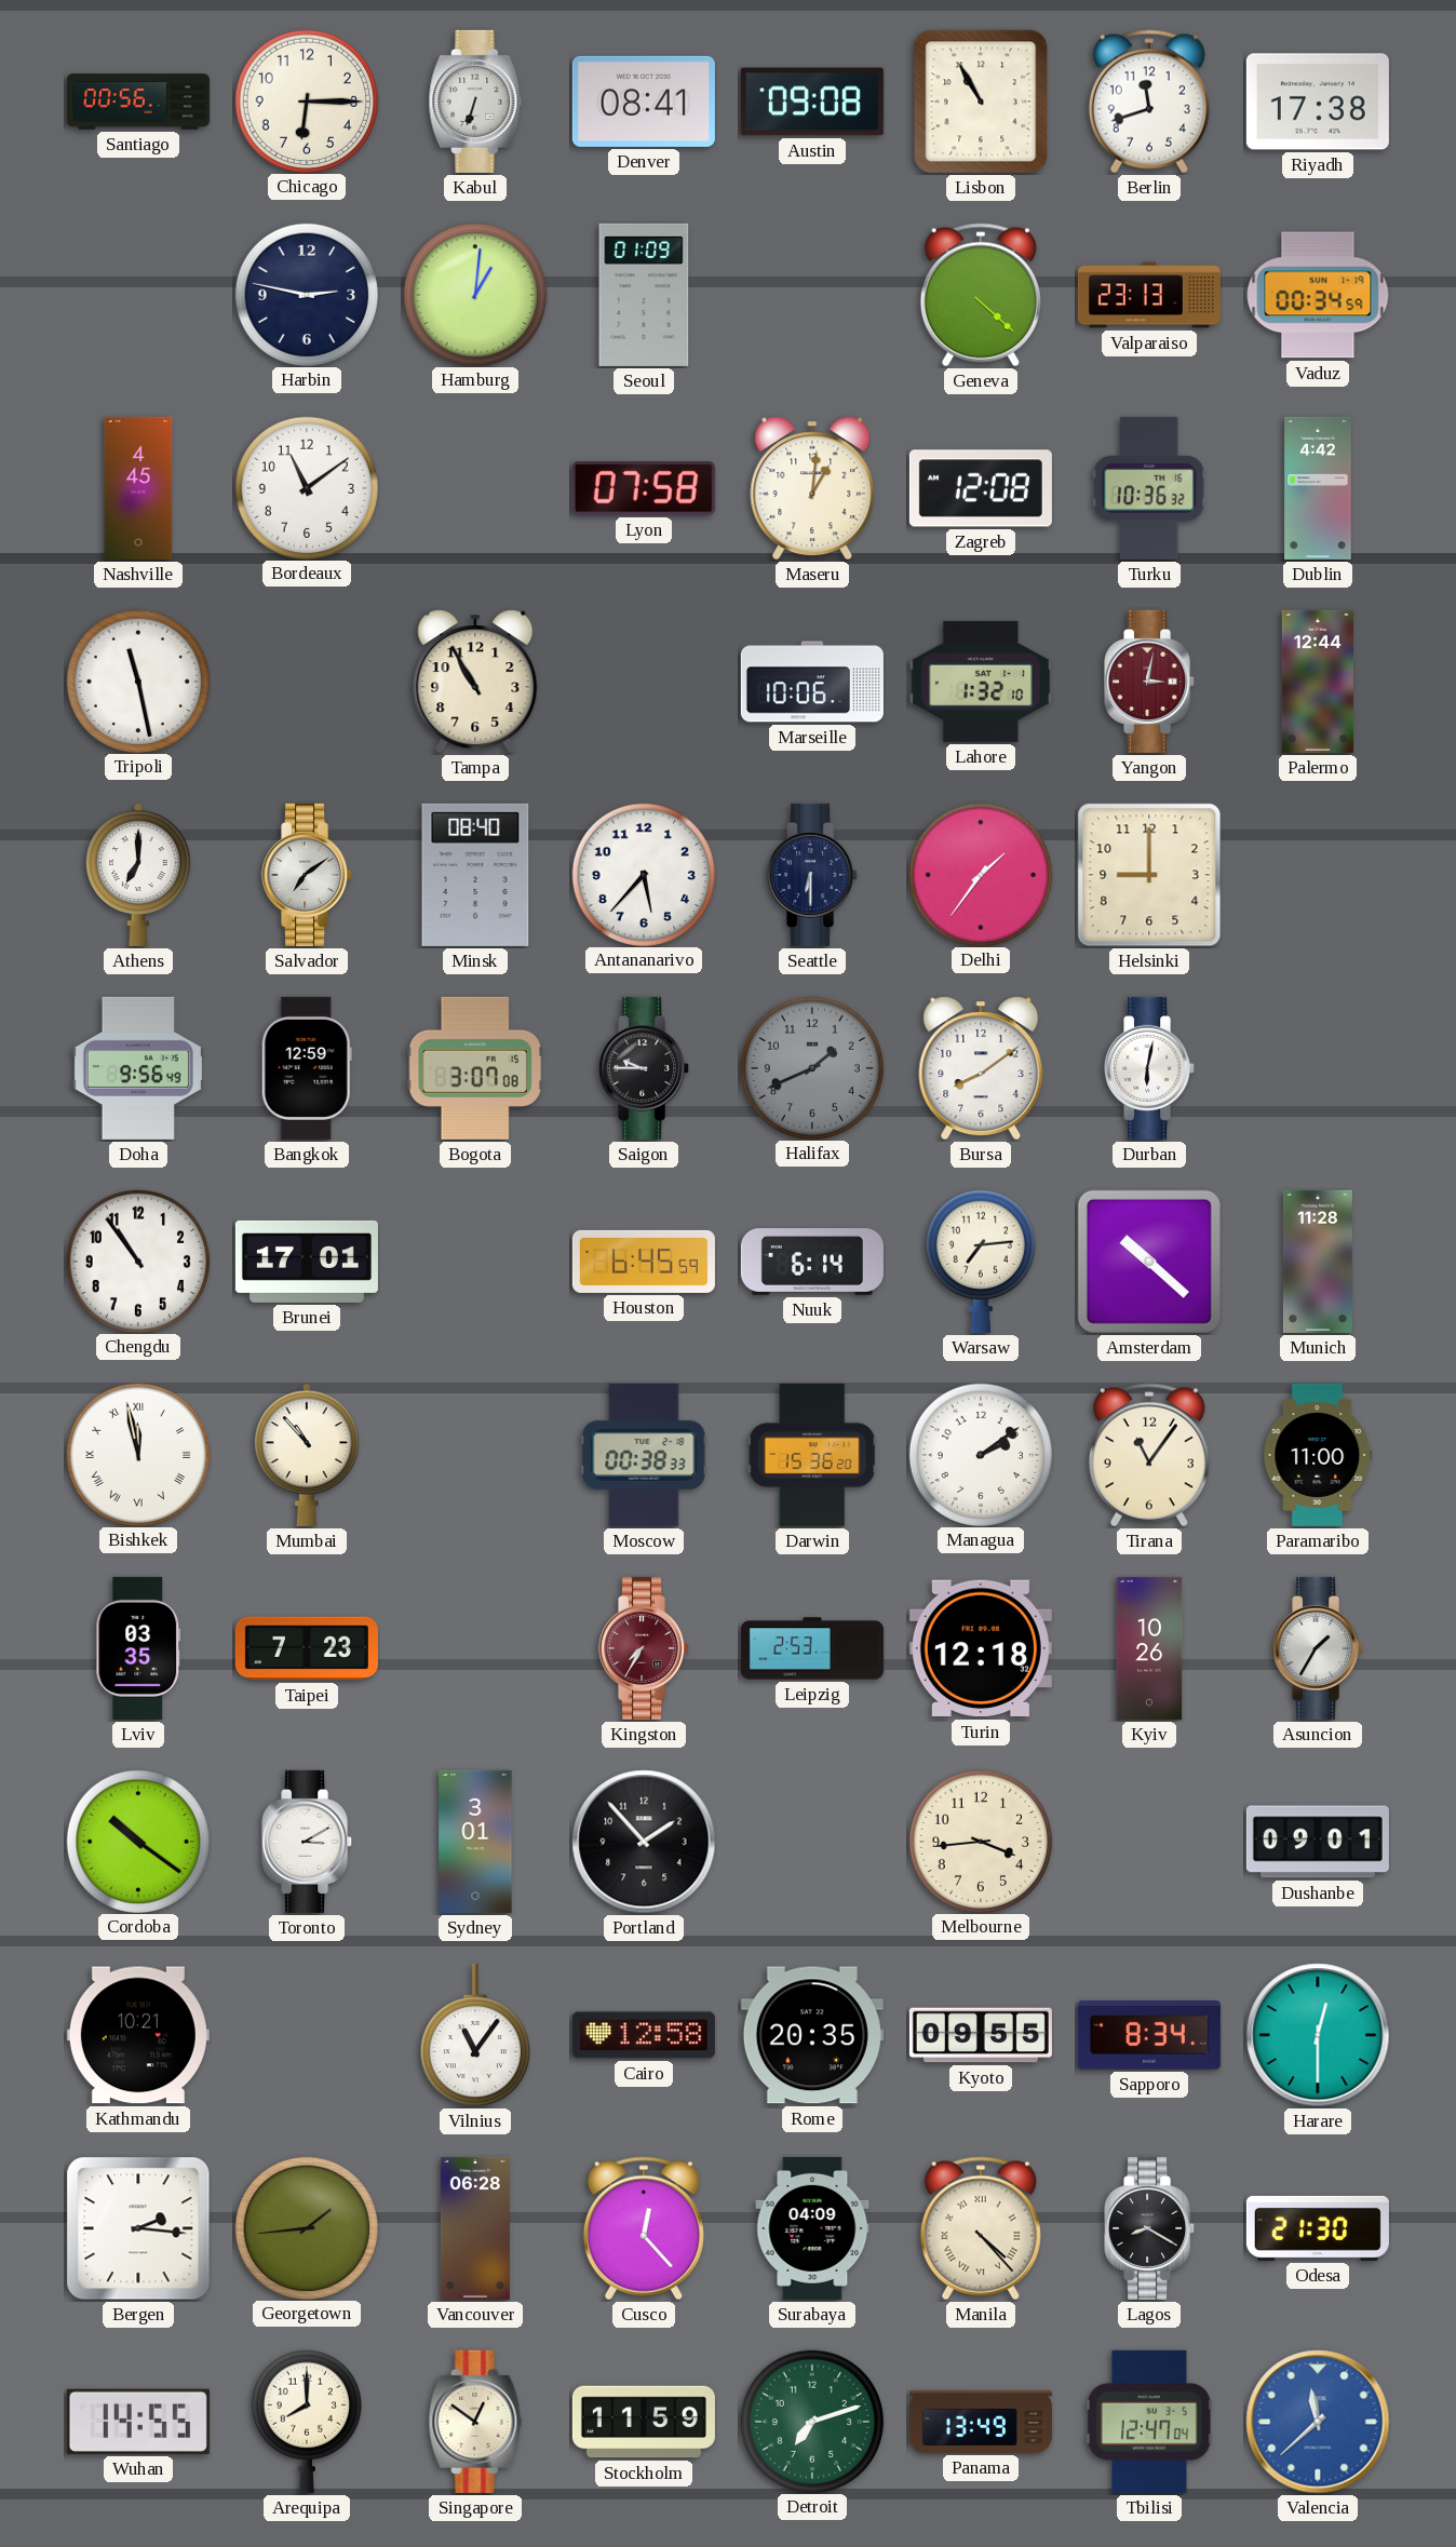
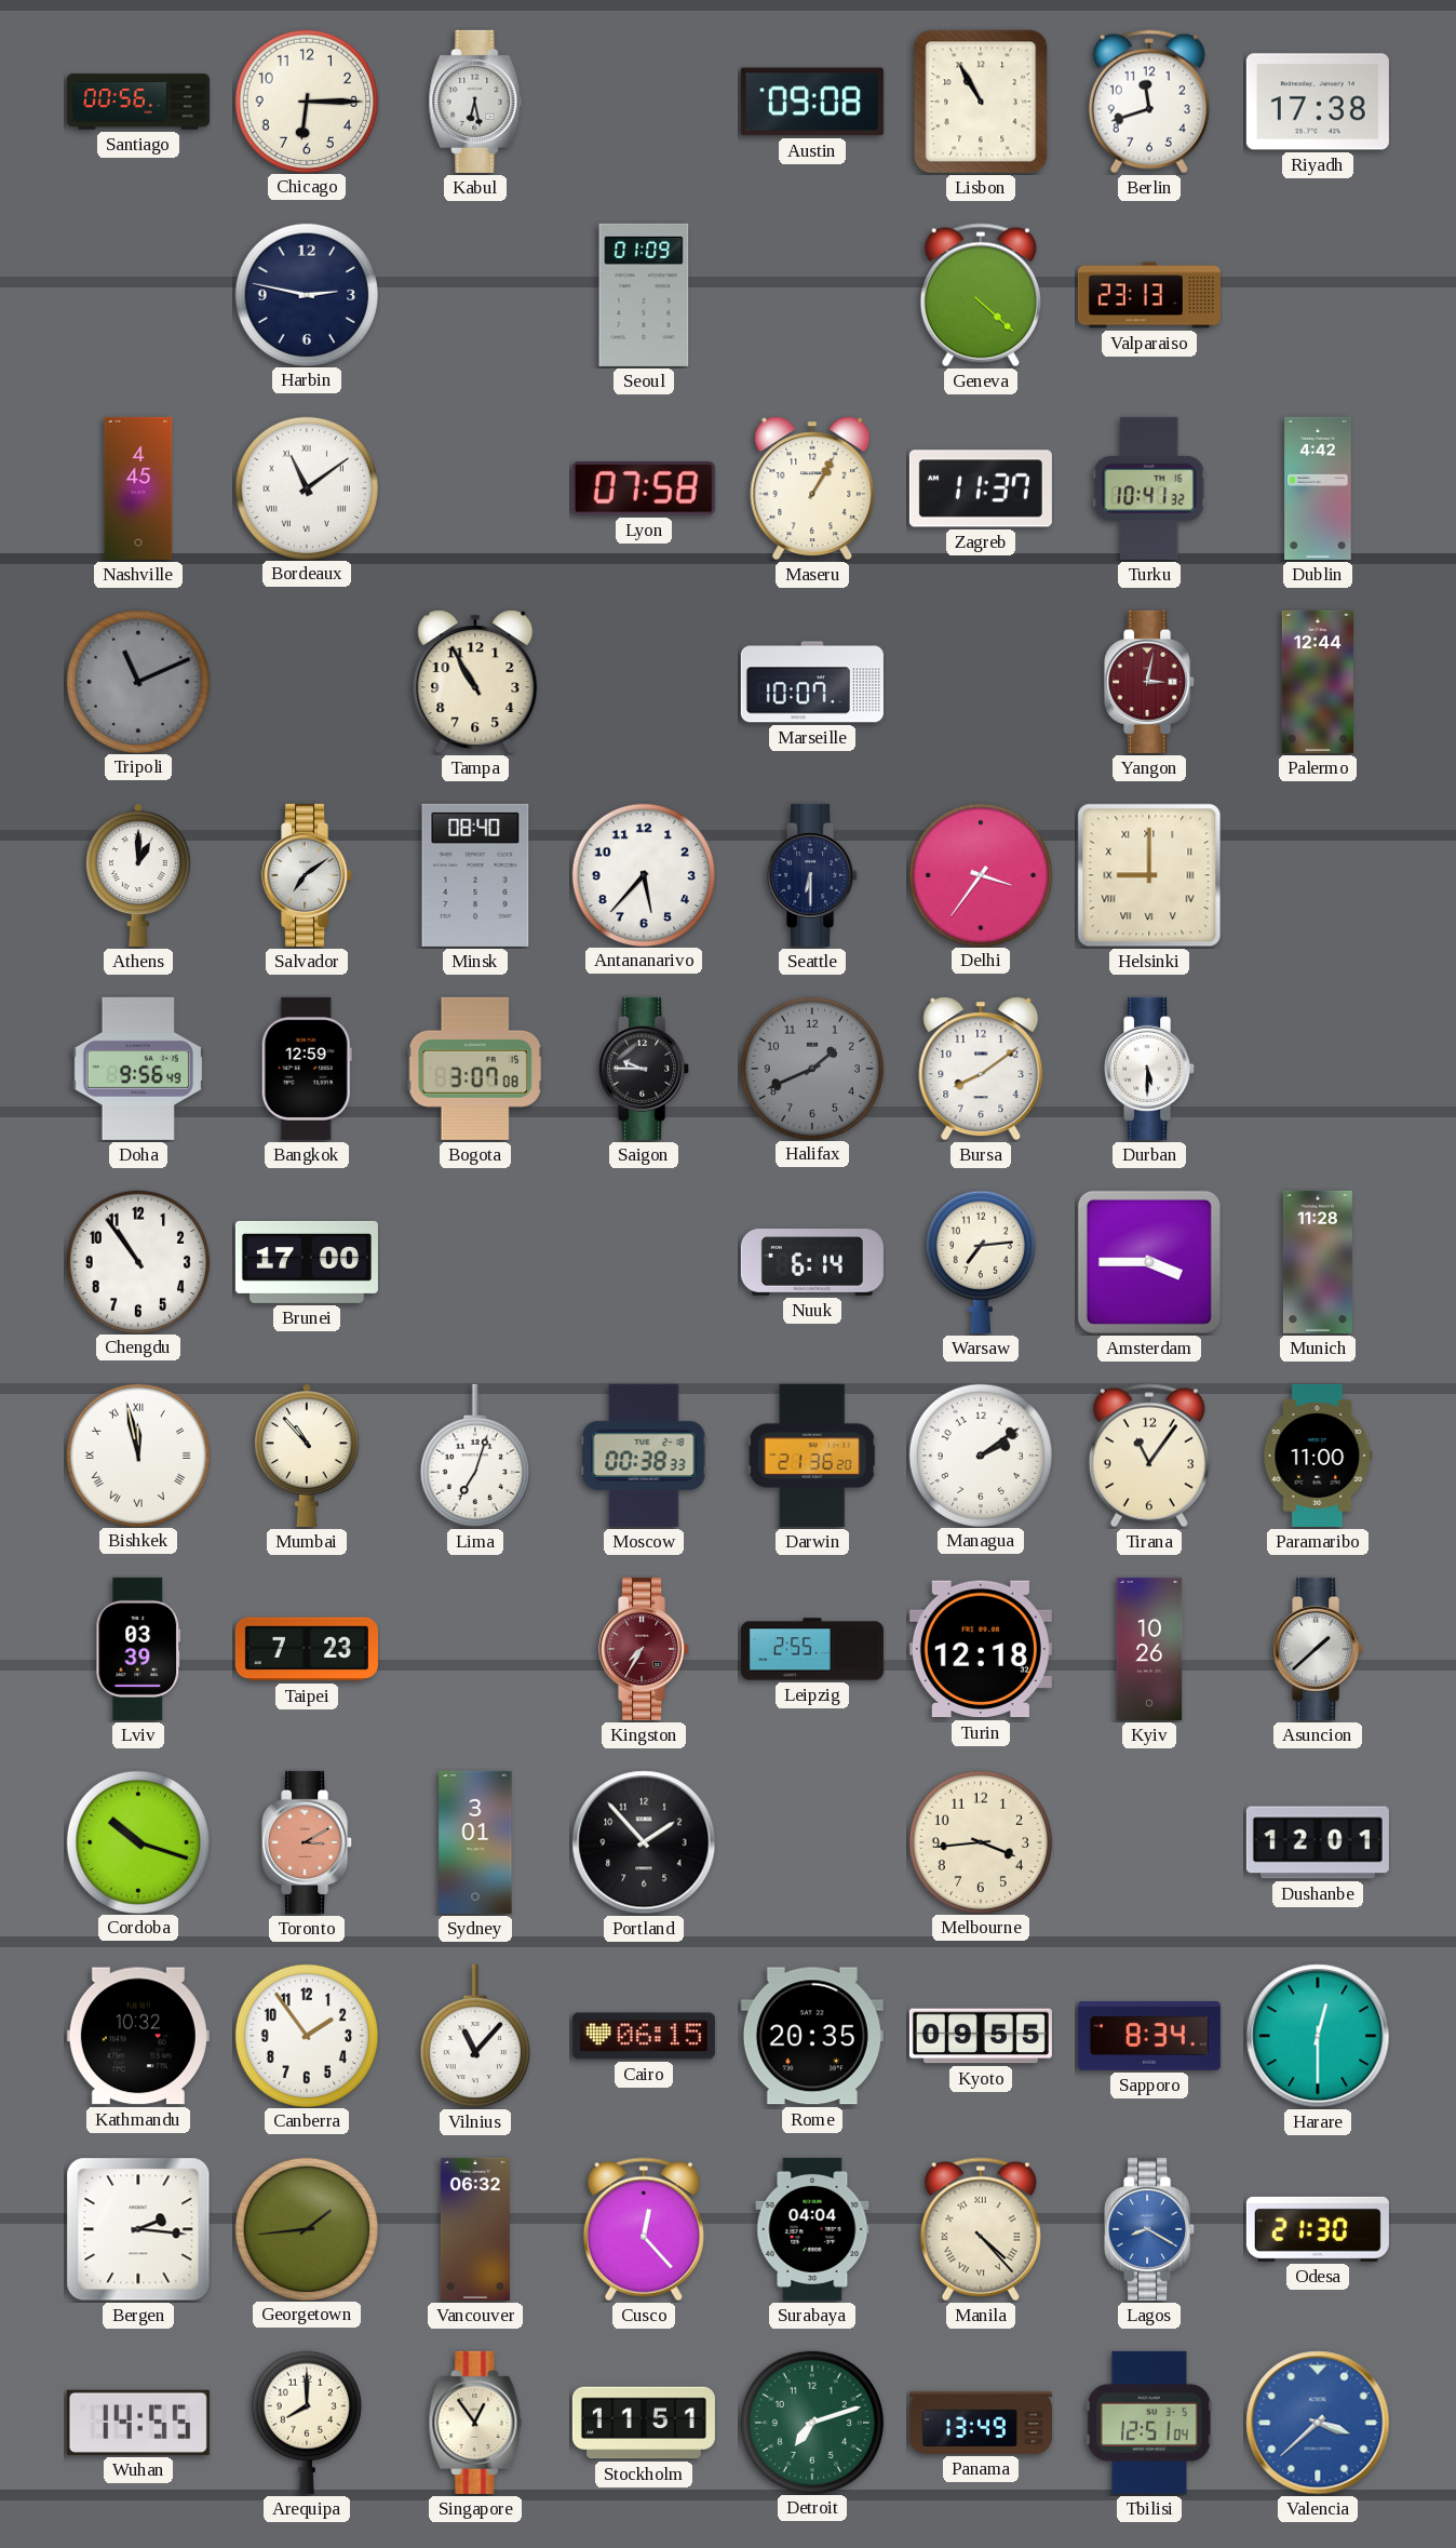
Kabul: 6:33 -> 6:28
Denver: 08:41 -> none
Hamburg: 1:01 -> none
Vaduz: 00:34 -> none
Bordeaux numerals: Arabic -> Roman
Maseru: 1:01 -> 1:05
Zagreb: 12:08 -> 11:37
Turku: 10:36 -> 10:41
Tripoli: 11:28 -> 11:11
Tripoli dial: white -> grey
Marseille: 10:06 -> 10:07
Lahore: 1:32 -> none
Athens: 7:00 -> 1:00
Delhi: 1:36 -> 3:36
Helsinki numerals: Arabic -> Roman
Durban: 6:02 -> 5:30
Brunei: 17:01 -> 17:00
Houston: 6:45 -> none
Amsterdam: 10:22 -> 3:45
Lima: none -> 7:03
Darwin: 15:36 -> 21:36
Lviv: 03:35 -> 03:39
Leipzig: 2:53 -> 2:55
Asuncion: 1:35 -> 1:38
Cordoba: 10:21 -> 10:18
Toronto dial: white -> salmon
Dushanbe: 09:01 -> 12:01
Kathmandu: 10:21 -> 10:32
Canberra: none -> 1:54
Vilnius: 11:06 -> 11:07
Cairo: 12:58 -> 06:15
Vancouver: 06:28 -> 06:32
Surabaya: 04:09 -> 04:04
Lagos dial: black -> blue
Singapore: 12:51 -> 12:54
Stockholm: 11:59 -> 11:51
Tbilisi: 12:47 -> 12:51
Valencia: 11:38 -> 3:38
